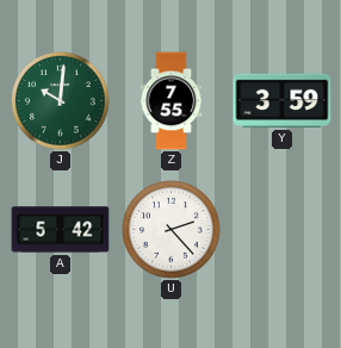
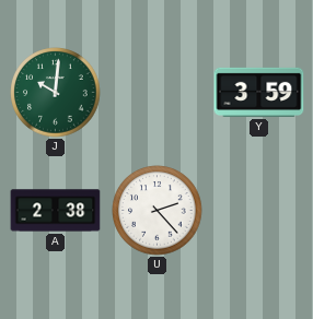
Z: 7:55 -> none
A: 5:42 -> 2:38
